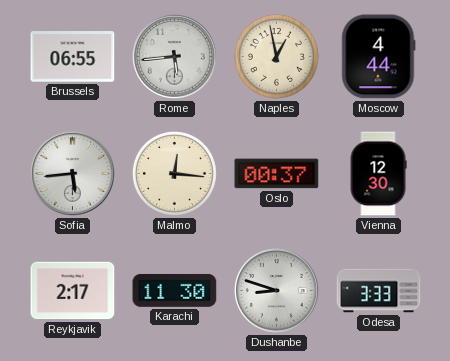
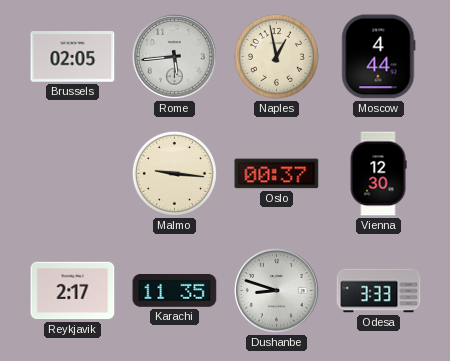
Brussels: 06:55 -> 02:05
Sofia: 5:44 -> none
Malmo: 12:16 -> 9:16
Karachi: 11:30 -> 11:35
